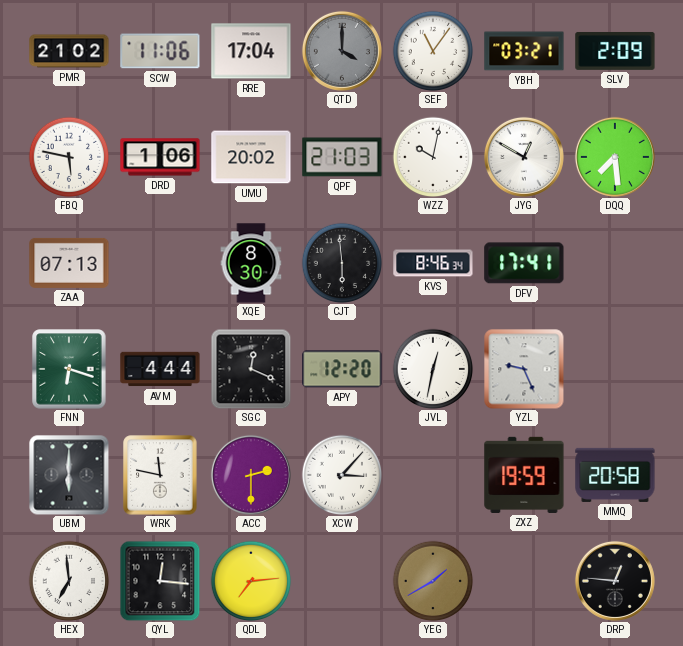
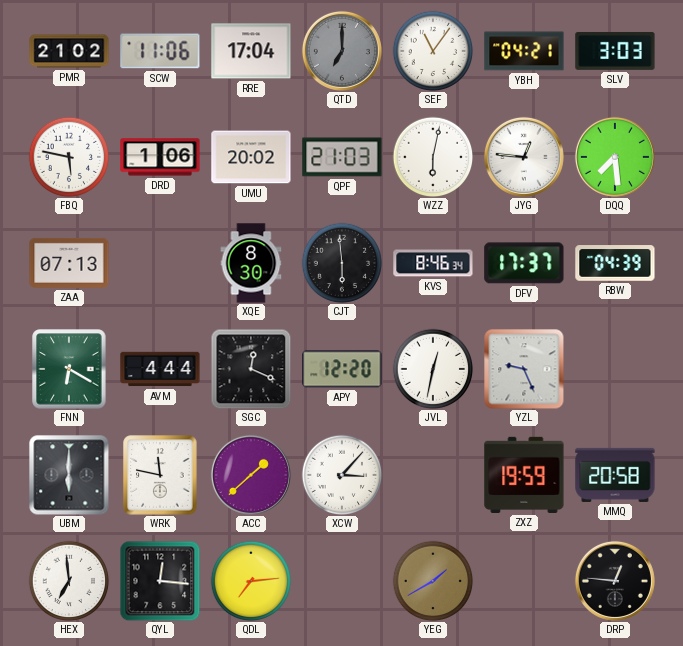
QTD: 4:00 -> 7:00
YBH: 03:21 -> 04:21
SLV: 2:09 -> 3:03
WZZ: 10:02 -> 6:02
JYG: 12:50 -> 12:46
DFV: 17:41 -> 17:37
RBW: none -> 04:39
FNN: 6:18 -> 6:20
ACC: 2:30 -> 1:38
